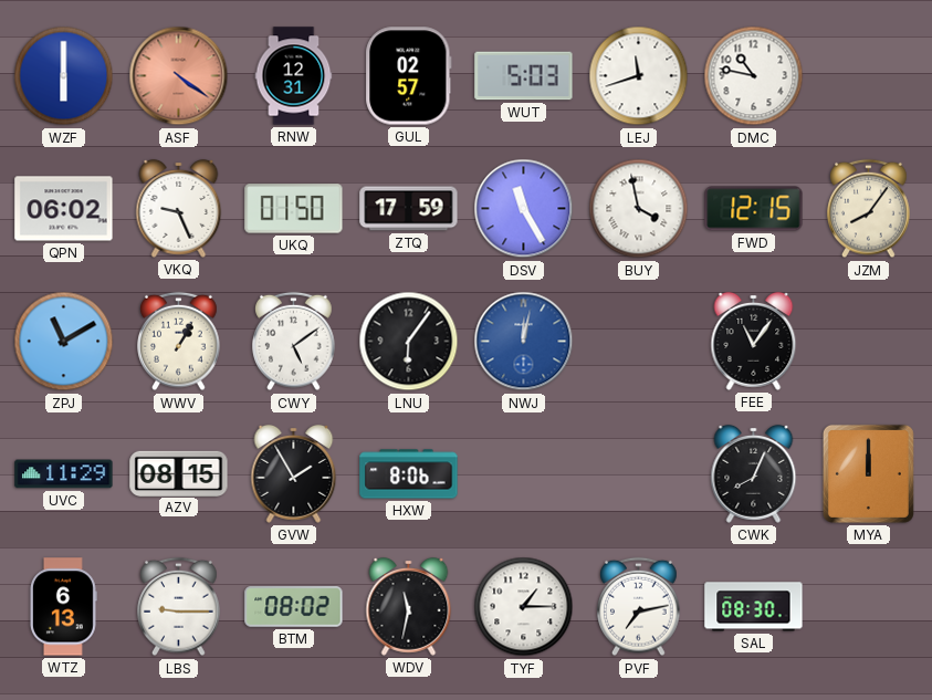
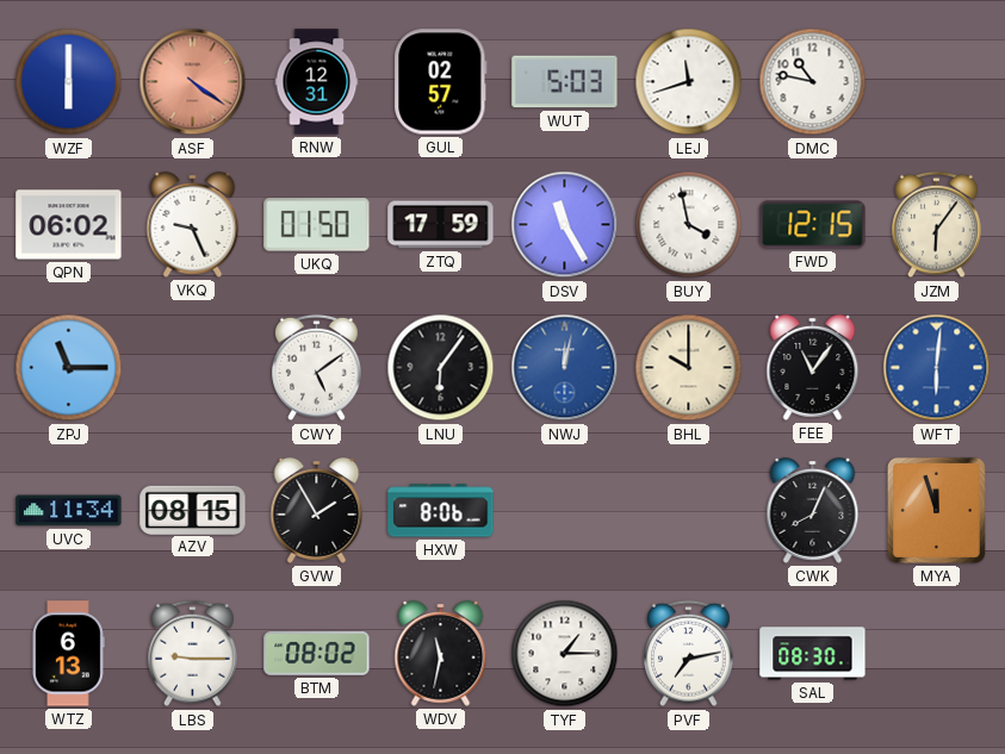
JZM: 8:06 -> 6:06
ZPJ: 11:10 -> 11:15
WWV: 1:05 -> none
BHL: none -> 10:00
WFT: none -> 6:01
UVC: 11:29 -> 11:34
MYA: 12:00 -> 11:57
